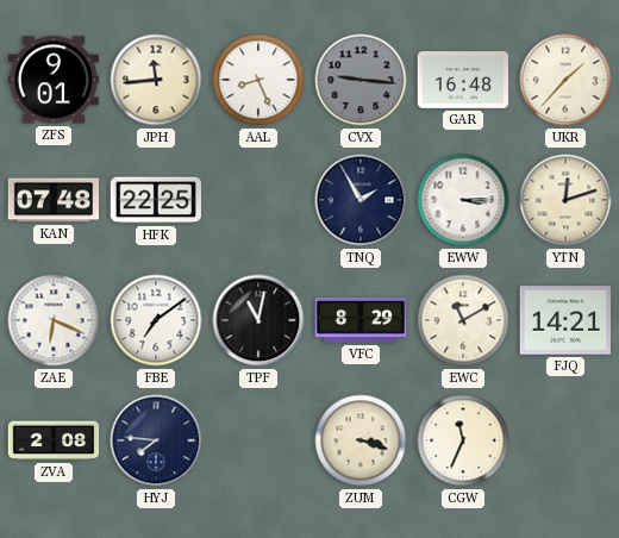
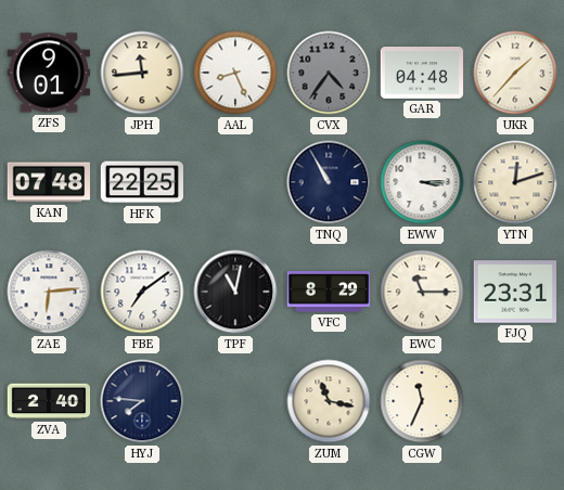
CVX: 9:16 -> 4:36
GAR: 16:48 -> 04:48
TNQ: 1:55 -> 10:55
ZAE: 6:19 -> 6:14
EWC: 11:10 -> 11:15
FJQ: 14:21 -> 23:31
ZVA: 2:08 -> 2:40
ZUM: 3:18 -> 11:17
